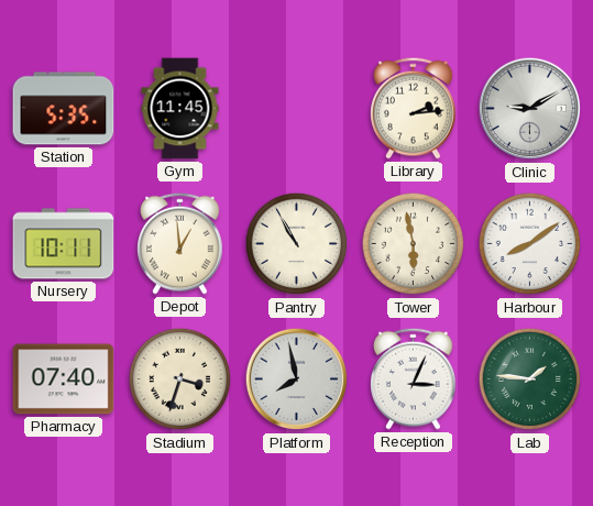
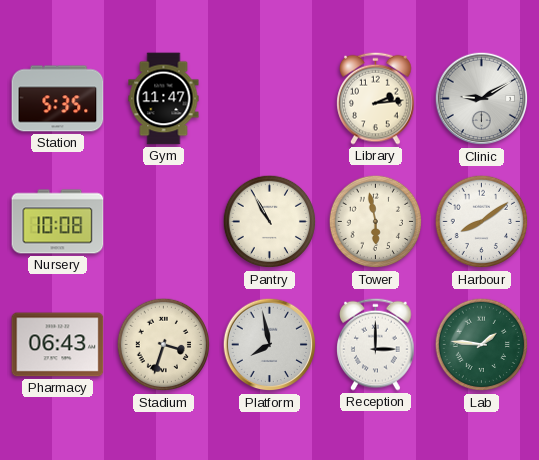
Gym: 11:45 -> 11:47
Nursery: 10:11 -> 10:08
Depot: 12:59 -> none
Pharmacy: 07:40 -> 06:43
Reception: 3:04 -> 3:00
